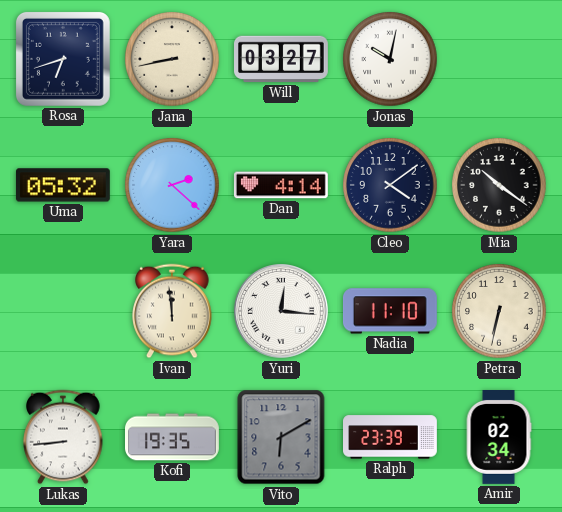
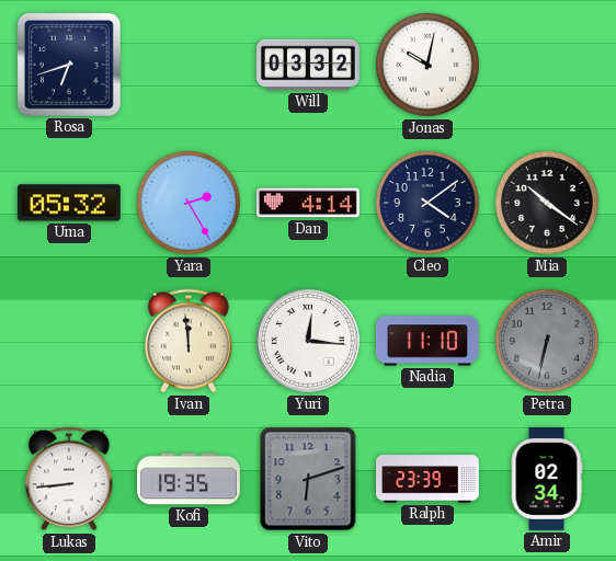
Jana: 8:43 -> none
Will: 03:27 -> 03:32
Yara: 2:22 -> 2:25
Petra dial: cream -> grey
Vito: 6:10 -> 6:12
